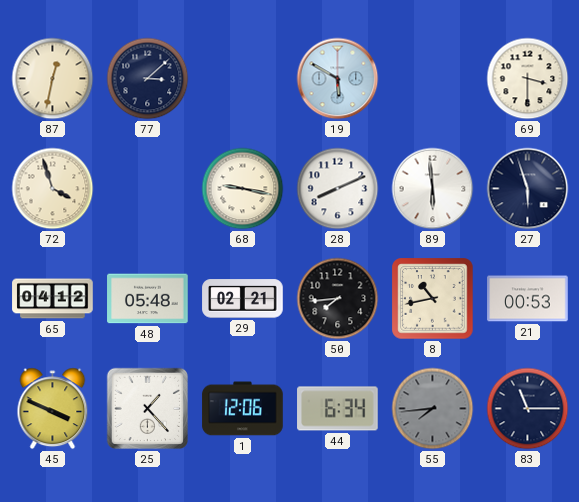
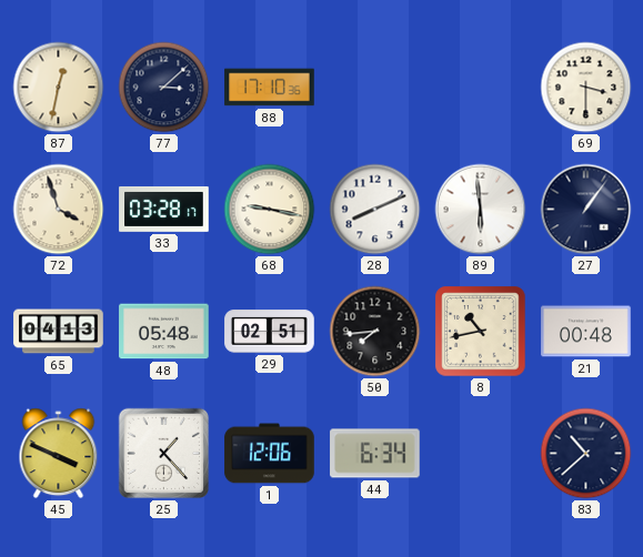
88: none -> 17:10
19: 5:50 -> none
33: none -> 03:28
27: 5:57 -> 1:06
65: 04:12 -> 04:13
29: 02:21 -> 02:51
21: 00:53 -> 00:48
55: 7:44 -> none
83: 11:15 -> 10:38
